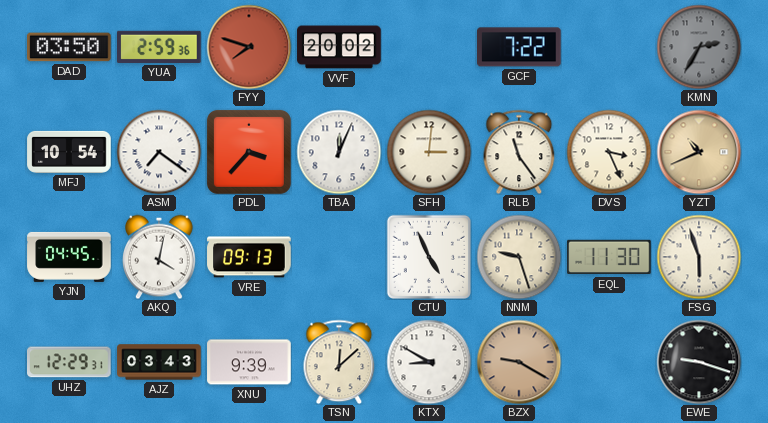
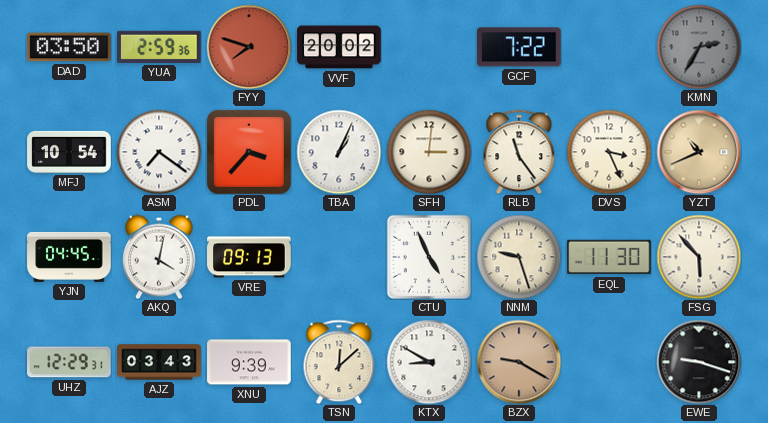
TBA: 12:04 -> 1:04
FSG: 5:57 -> 5:53
